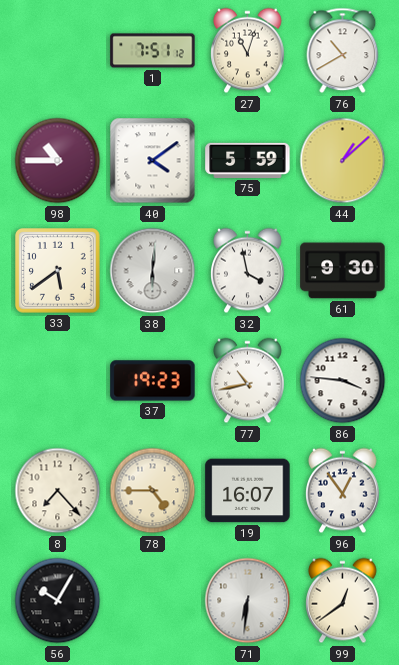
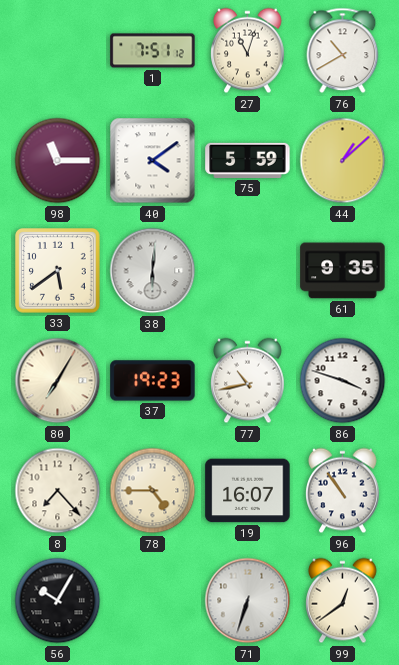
98: 10:45 -> 11:15
32: 3:58 -> none
61: 9:30 -> 9:35
80: none -> 7:05
86: 3:46 -> 3:48
96: 12:54 -> 10:54
71: 6:31 -> 6:33
